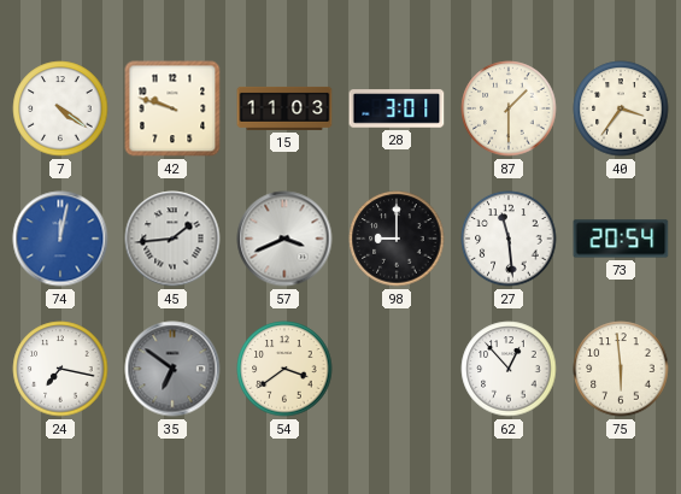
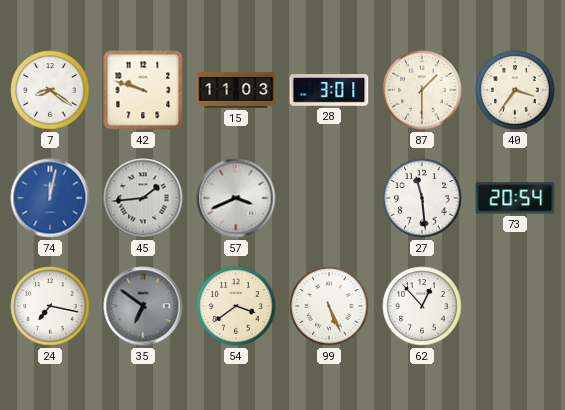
7: 4:21 -> 8:21
98: 9:00 -> none
99: none -> 5:26
75: 5:59 -> none
